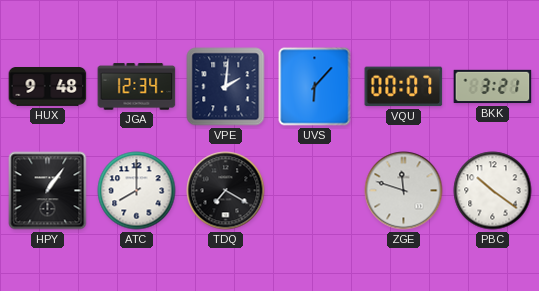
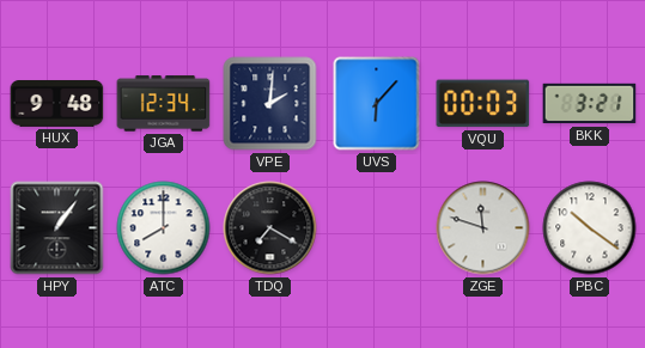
VQU: 00:07 -> 00:03
